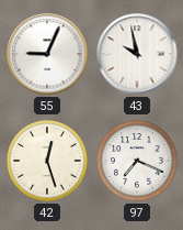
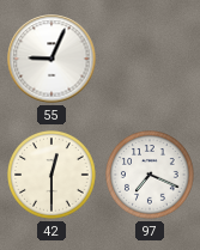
43: 9:58 -> none
42: 12:27 -> 12:30
